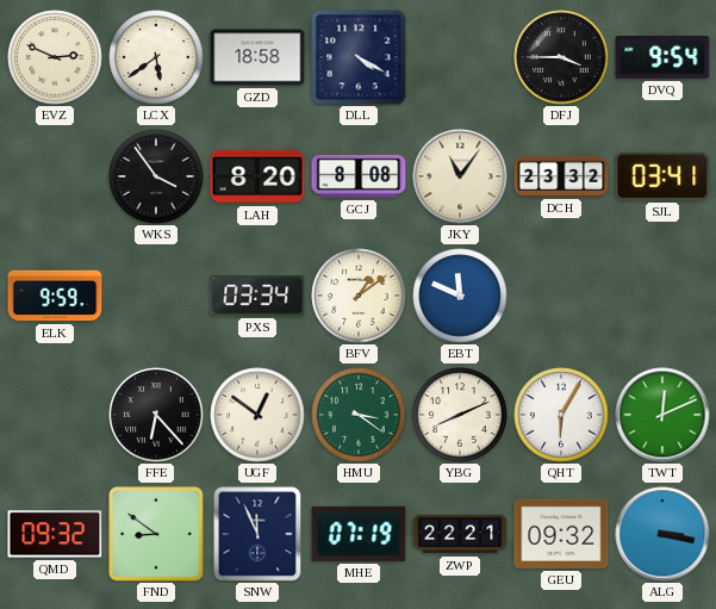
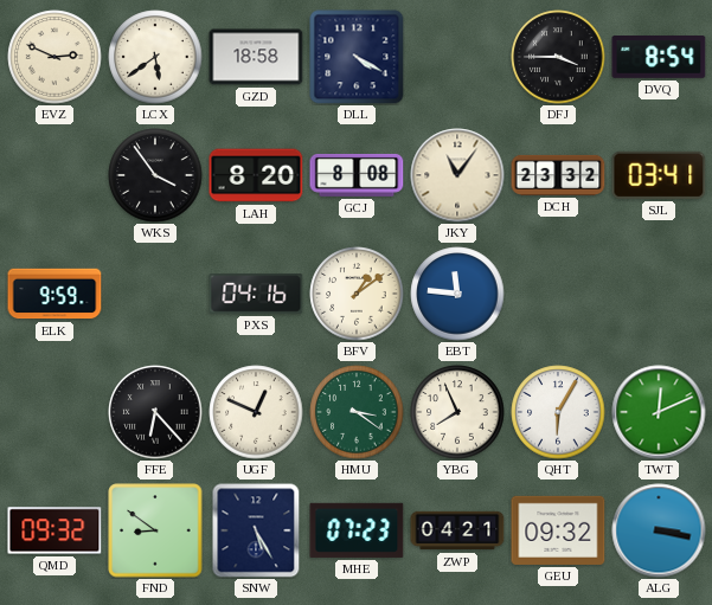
DVQ: 9:54 -> 8:54
PXS: 03:34 -> 04:16
EBT: 11:49 -> 11:46
UGF: 12:51 -> 12:49
YBG: 8:11 -> 7:56
SNW: 11:56 -> 5:25
MHE: 07:19 -> 07:23
ZWP: 22:21 -> 04:21
